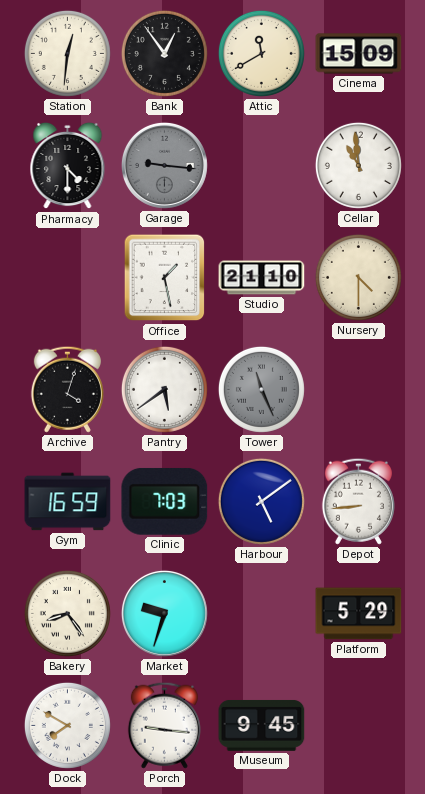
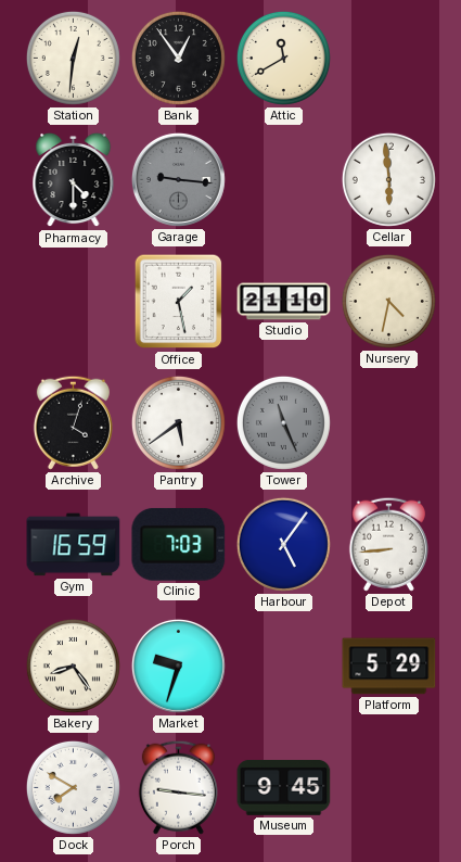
Cinema: 15:09 -> none
Cellar: 10:59 -> 5:59
Nursery: 4:30 -> 4:32
Harbour: 5:09 -> 5:06
